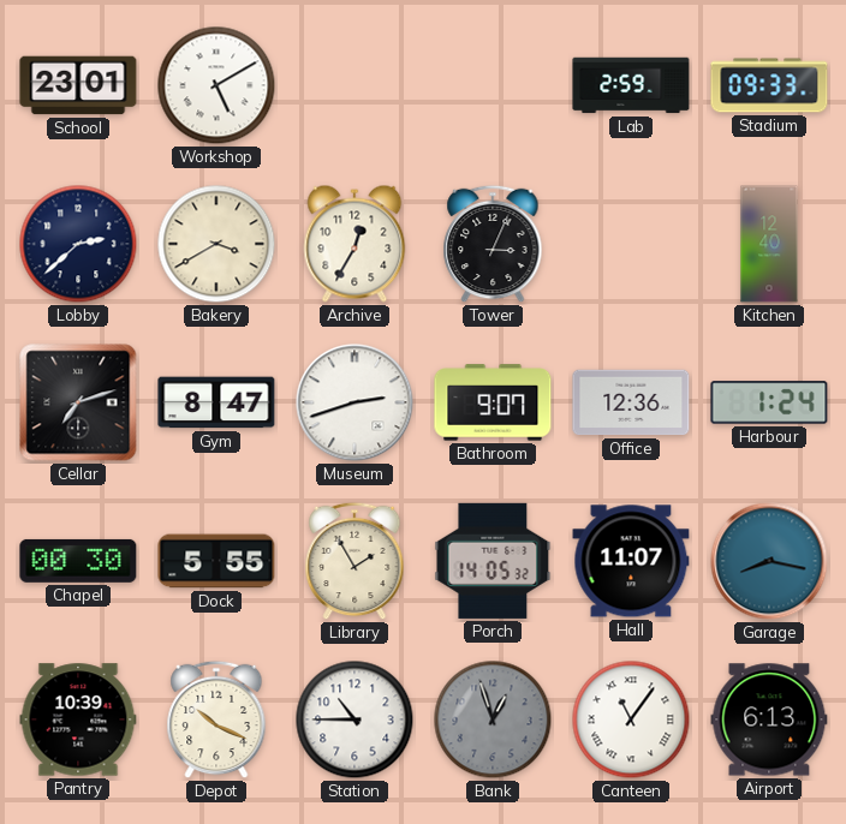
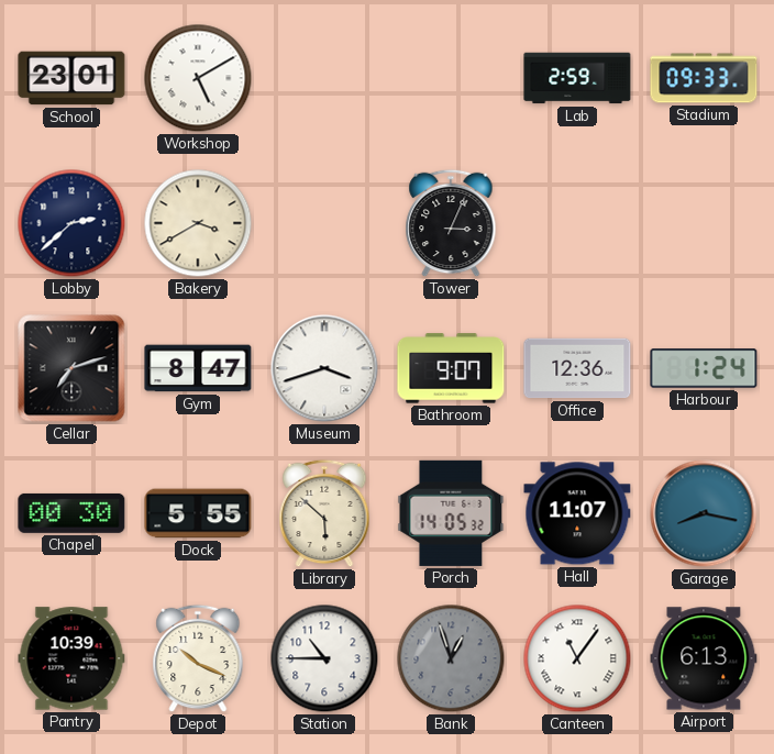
Archive: 12:35 -> none
Kitchen: 12:40 -> none
Museum: 2:42 -> 3:42
Library: 1:55 -> 5:52
